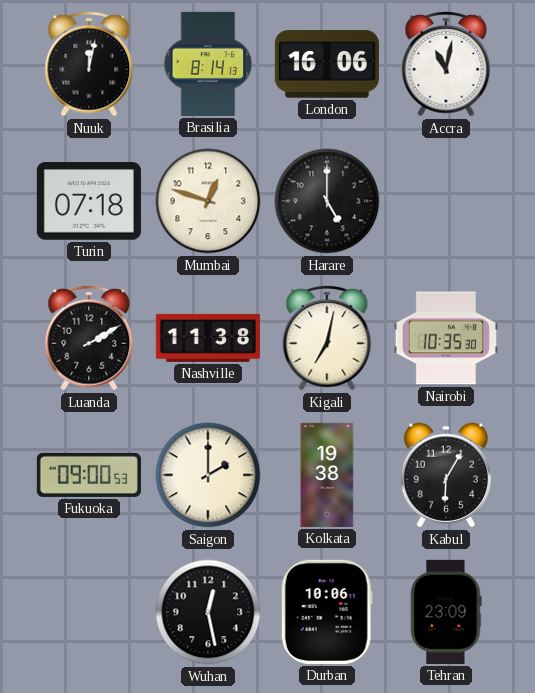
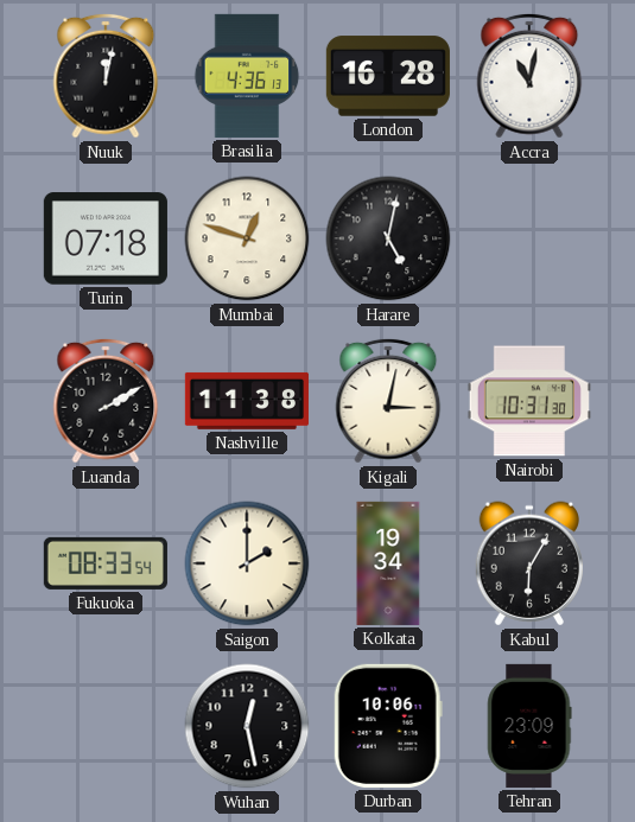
Brasilia: 8:14 -> 4:36
London: 16:06 -> 16:28
Harare: 5:00 -> 5:02
Kigali: 7:02 -> 3:02
Nairobi: 10:35 -> 10:31
Fukuoka: 09:00 -> 08:33
Kolkata: 19:38 -> 19:34
